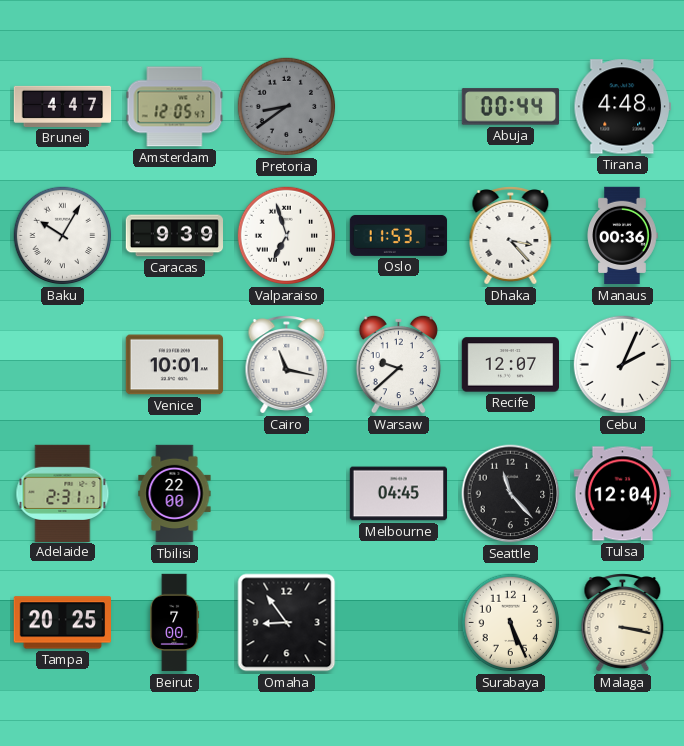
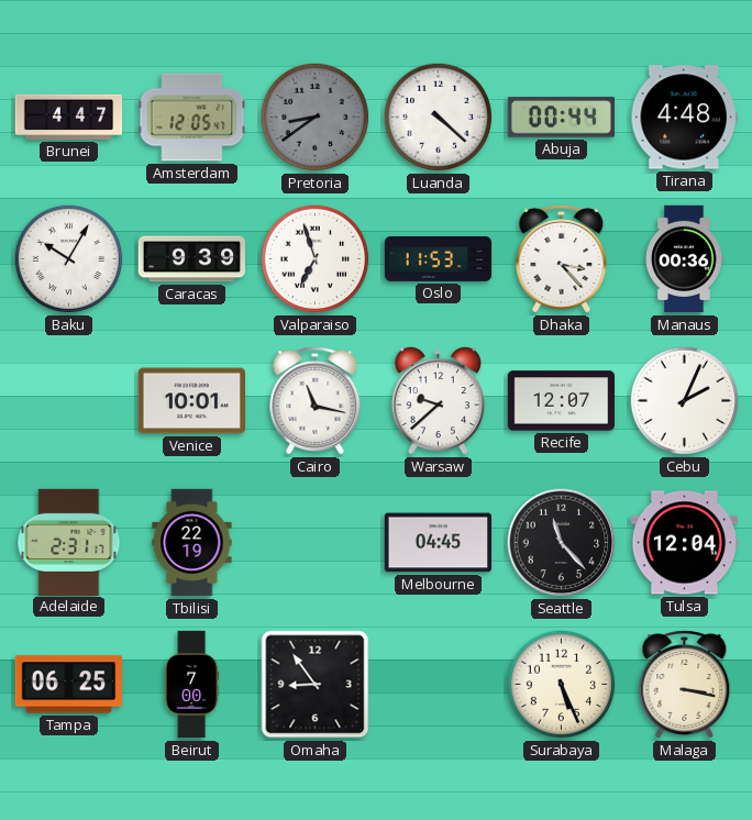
Luanda: none -> 4:22
Tbilisi: 22:00 -> 22:19
Tampa: 20:25 -> 06:25
